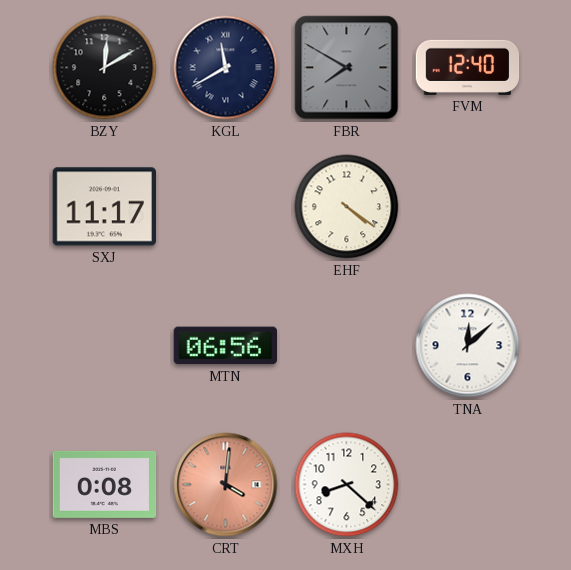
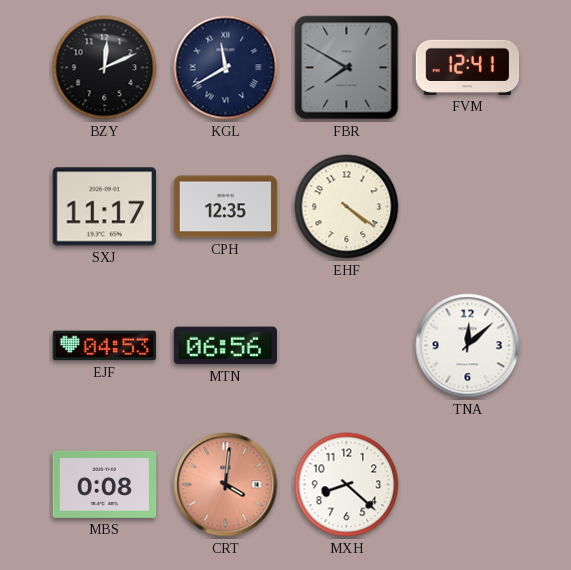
BZY: 12:10 -> 12:11
FVM: 12:40 -> 12:41
CPH: none -> 12:35
EJF: none -> 04:53
